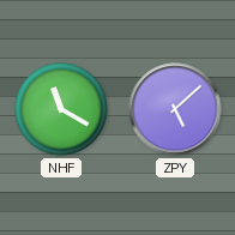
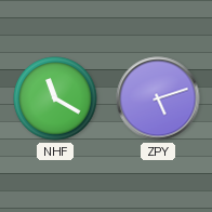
ZPY: 5:08 -> 5:12
